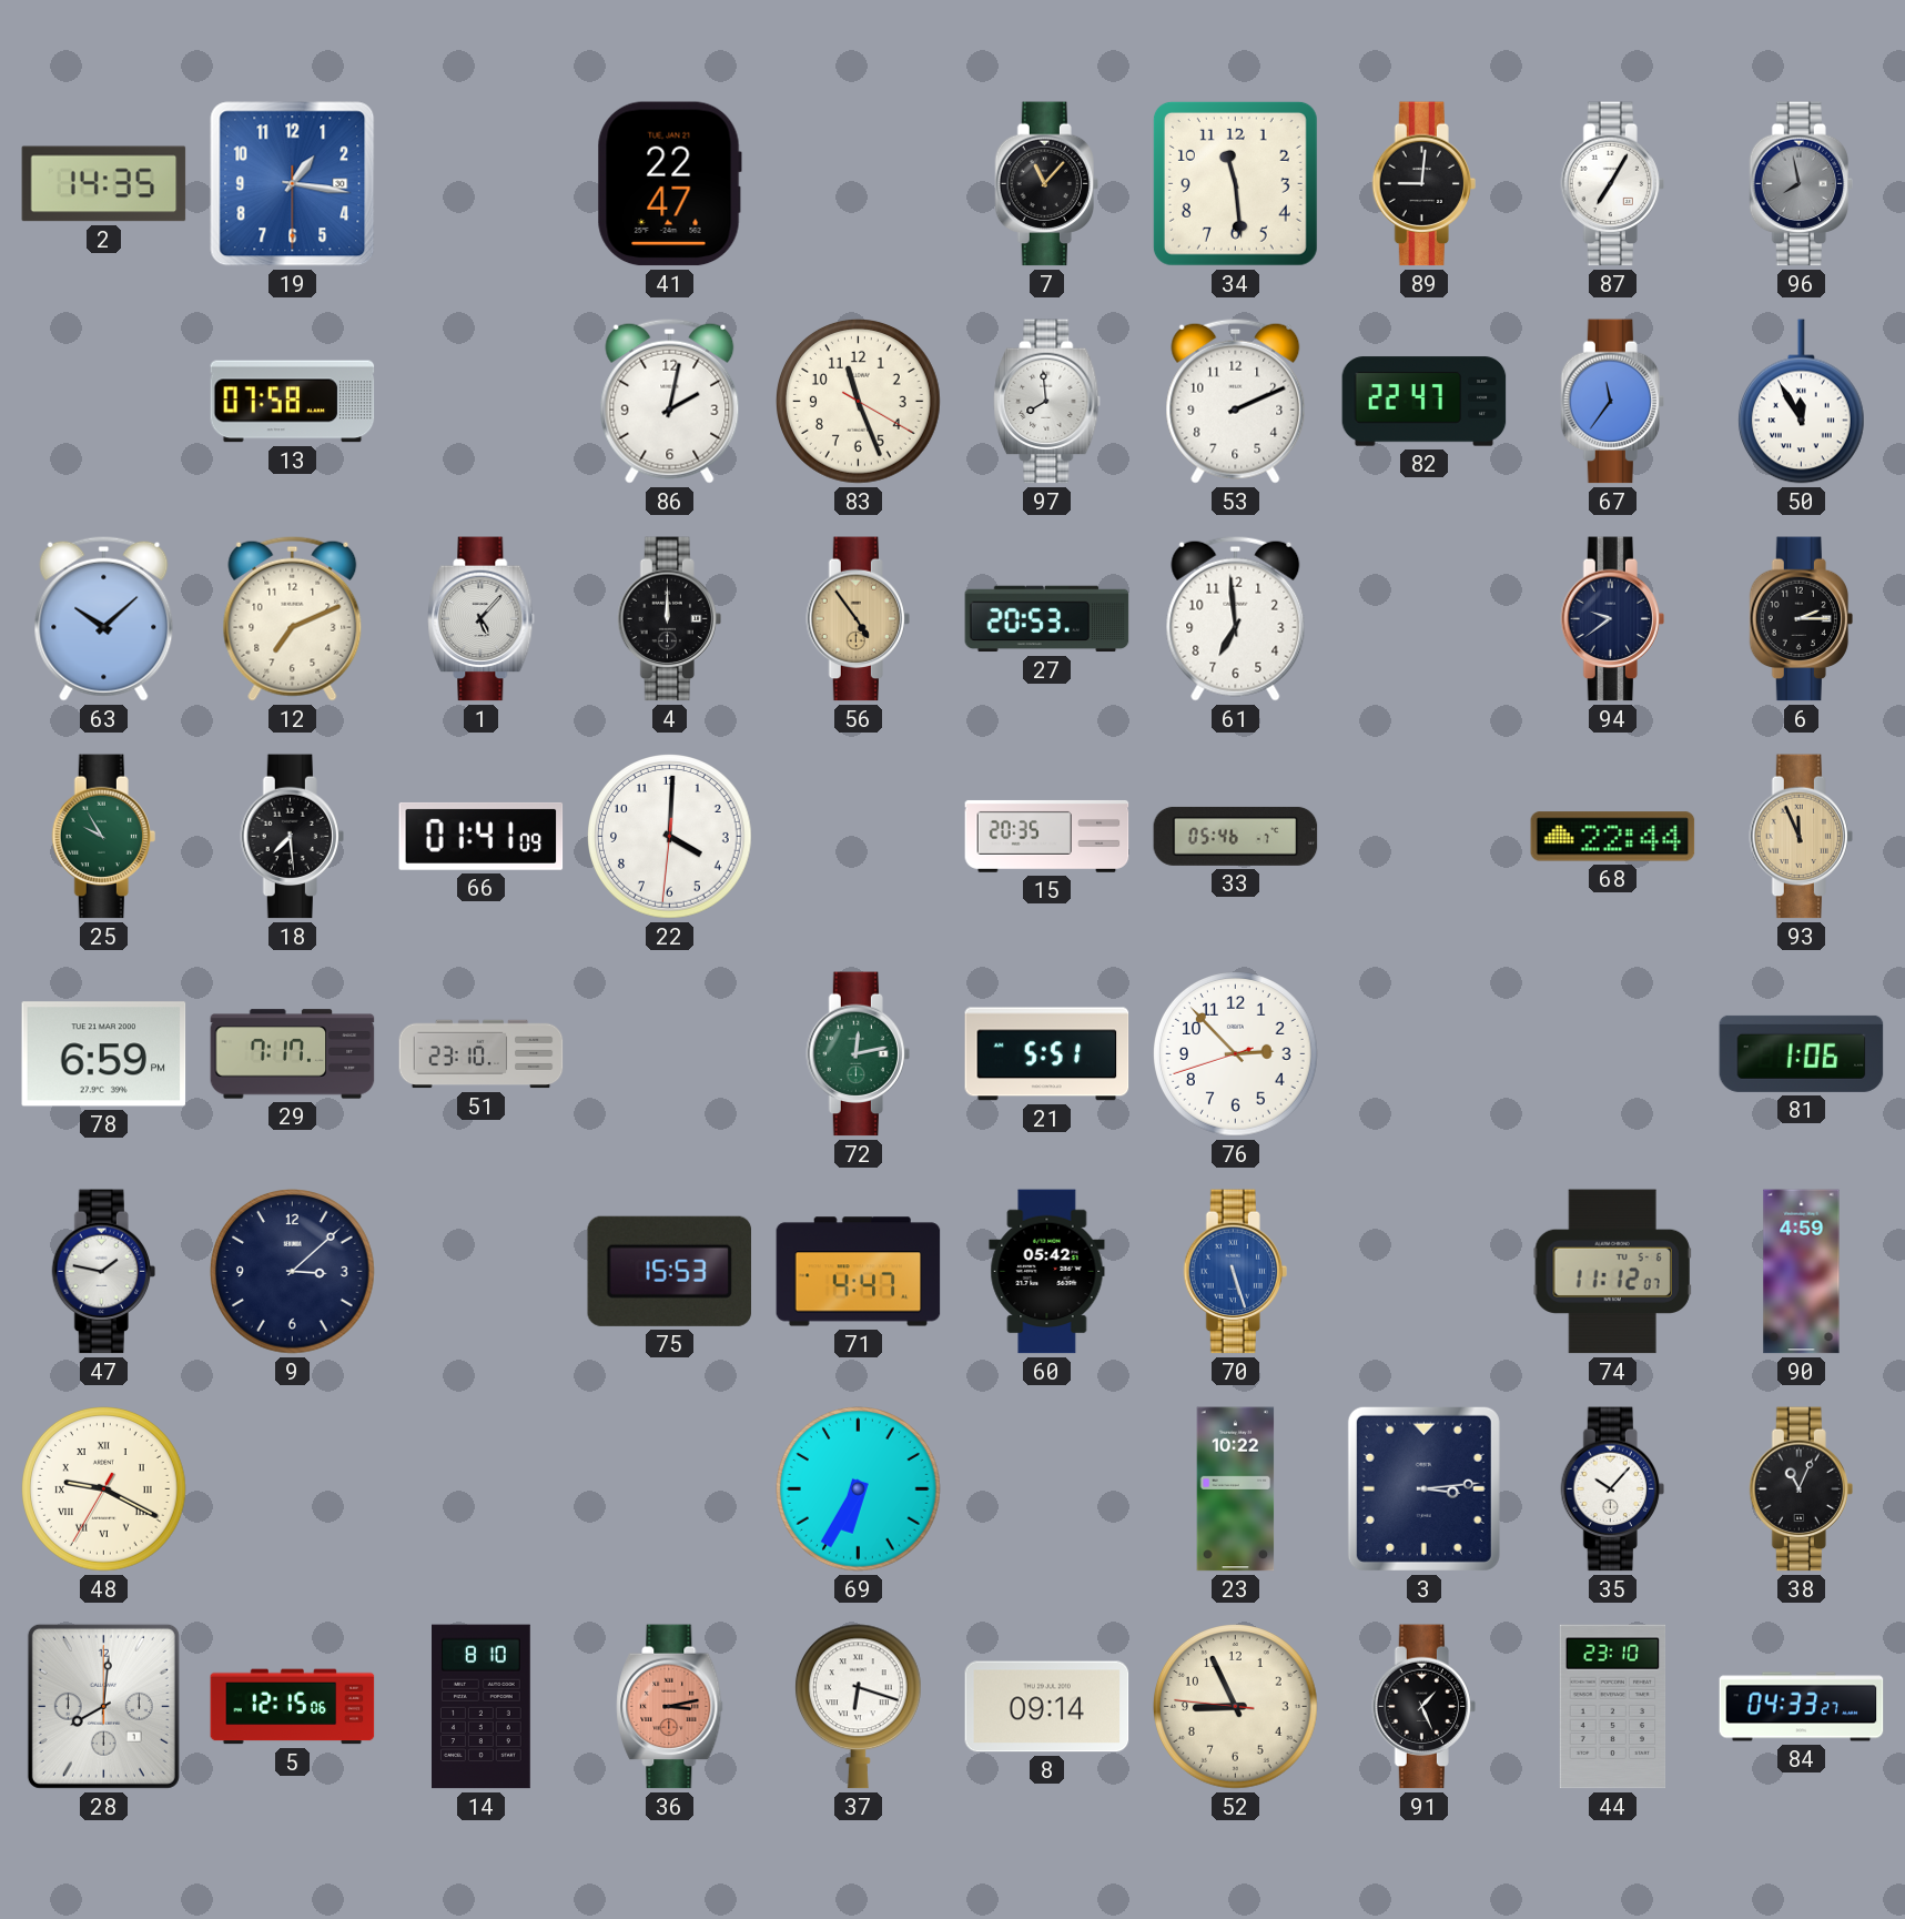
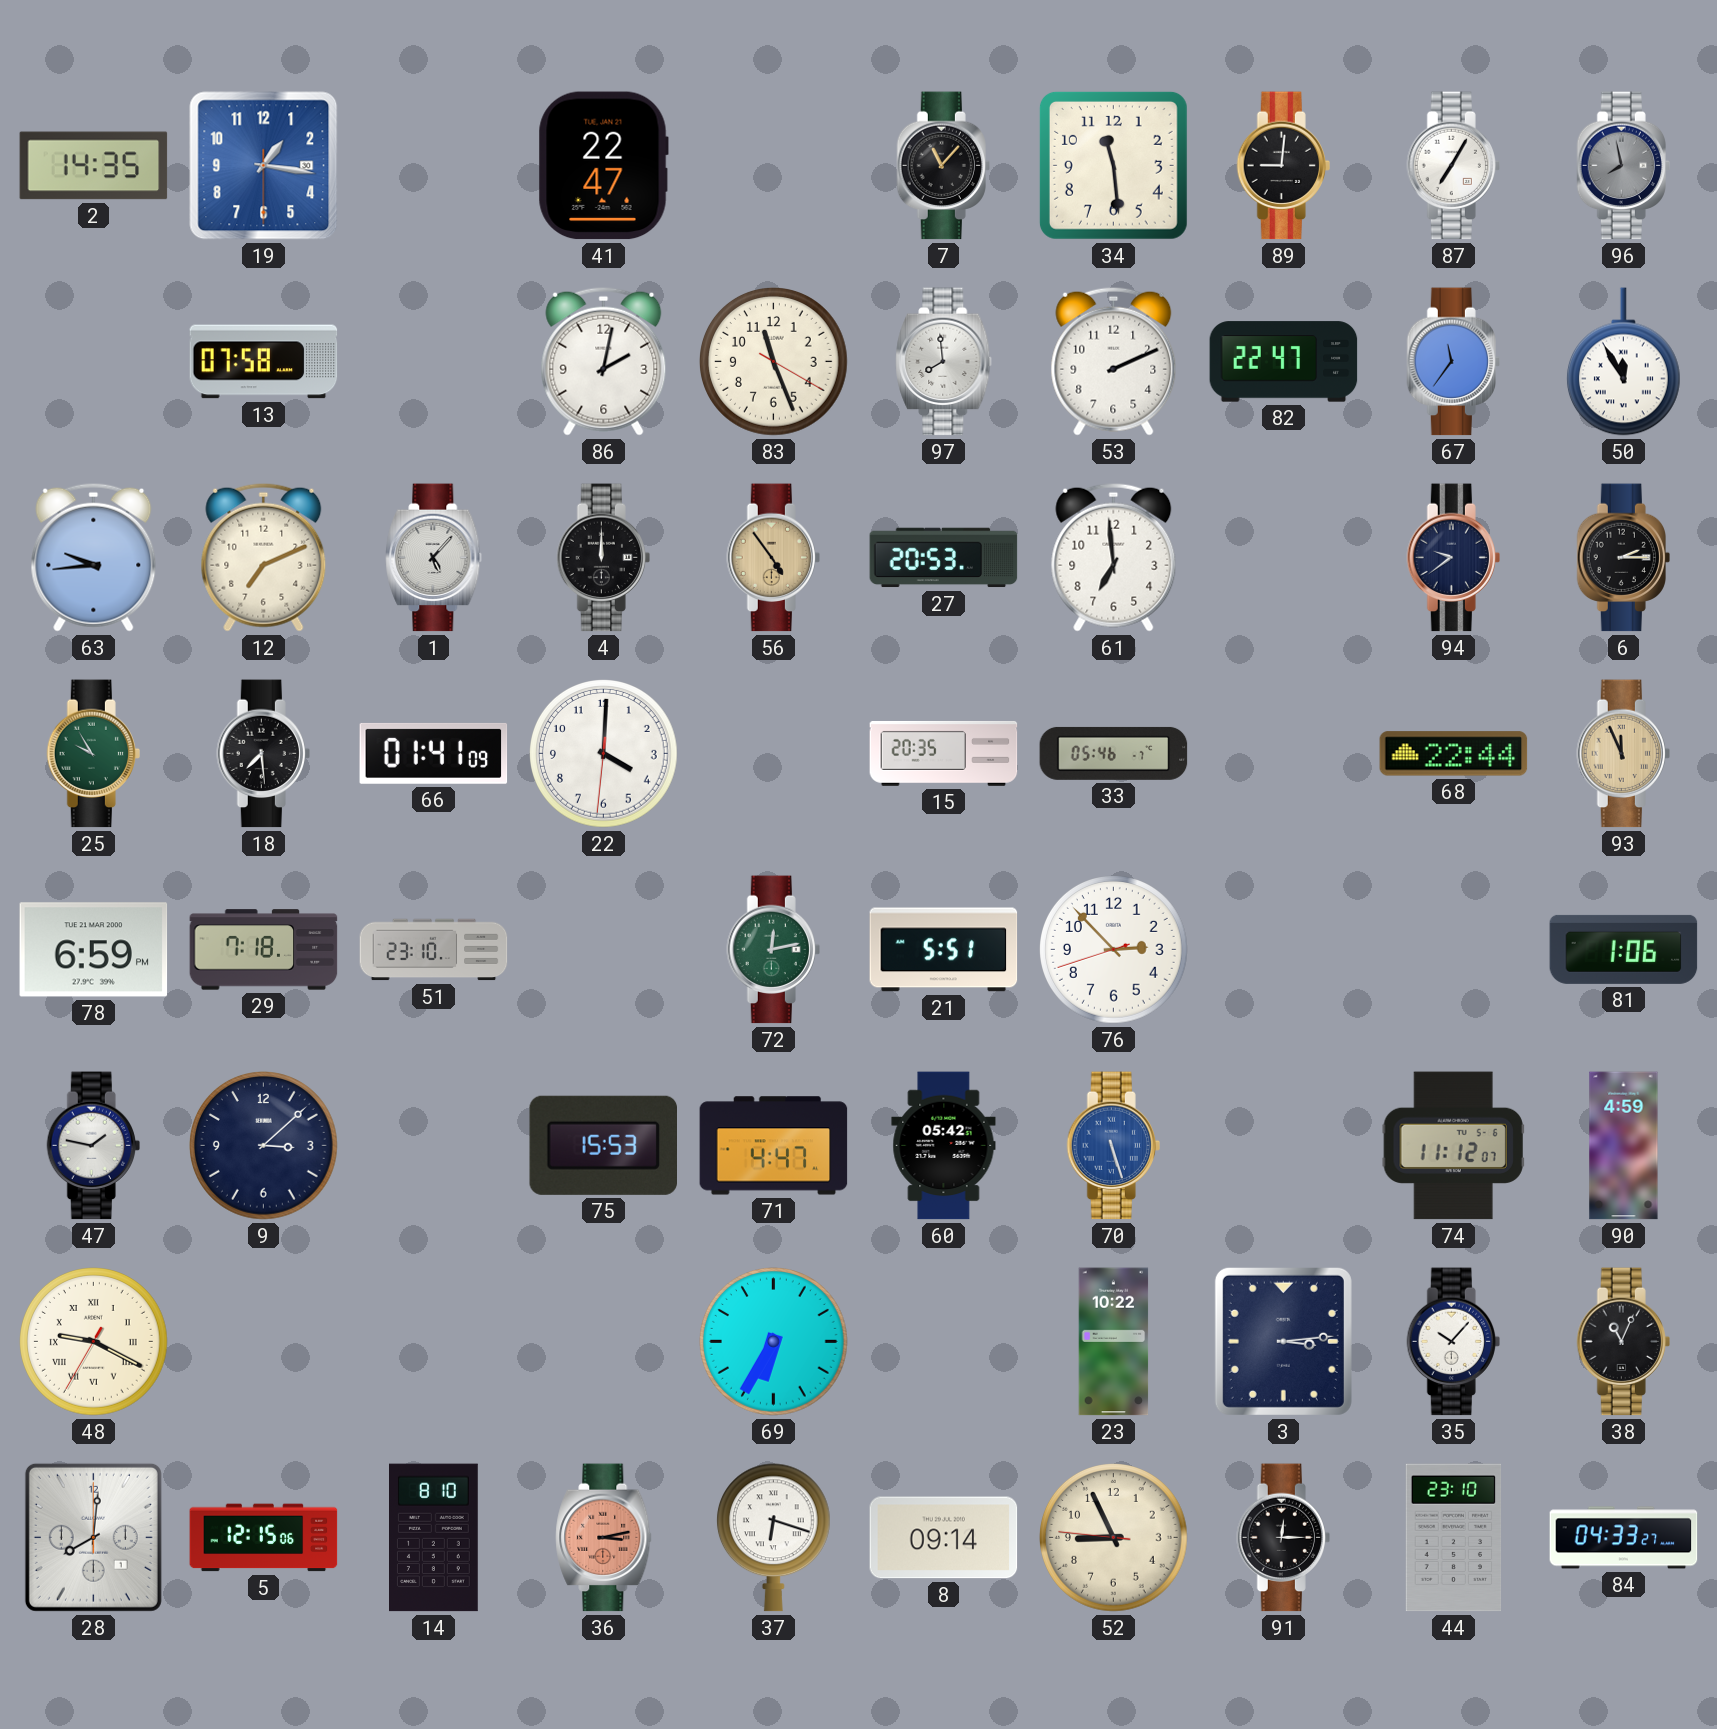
63: 10:08 -> 9:44
29: 7:17 -> 7:18
91: 1:26 -> 12:15
